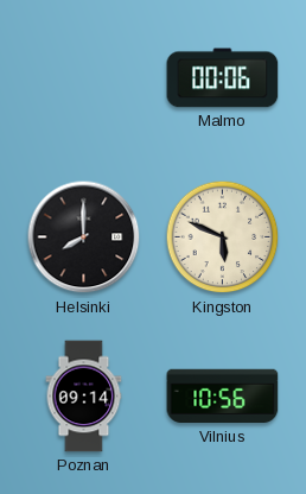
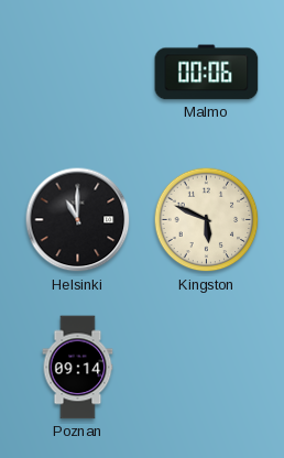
Helsinki: 8:00 -> 11:00
Vilnius: 10:56 -> none
